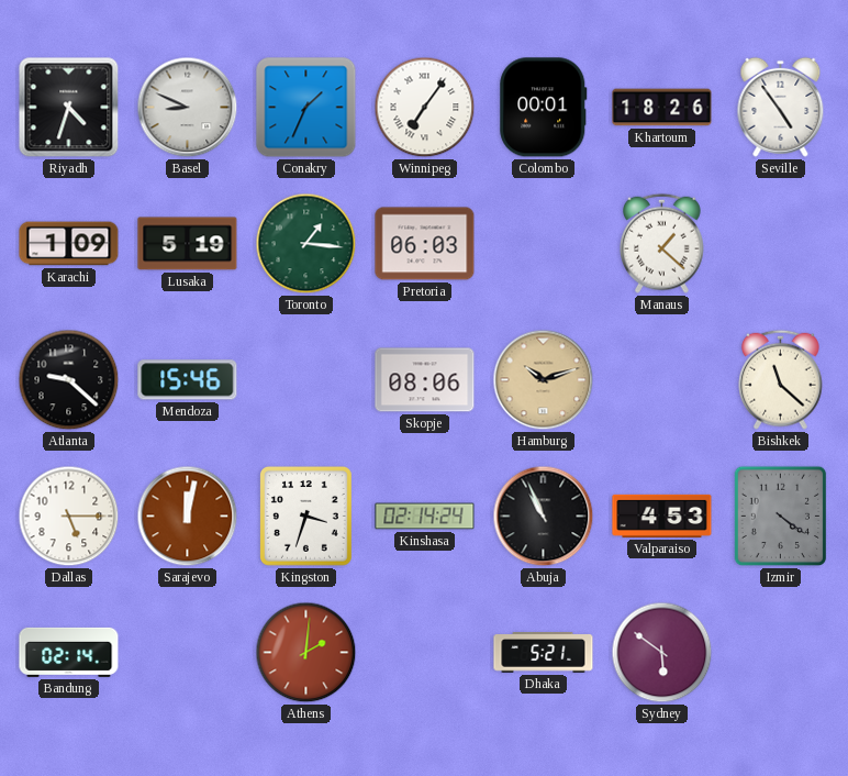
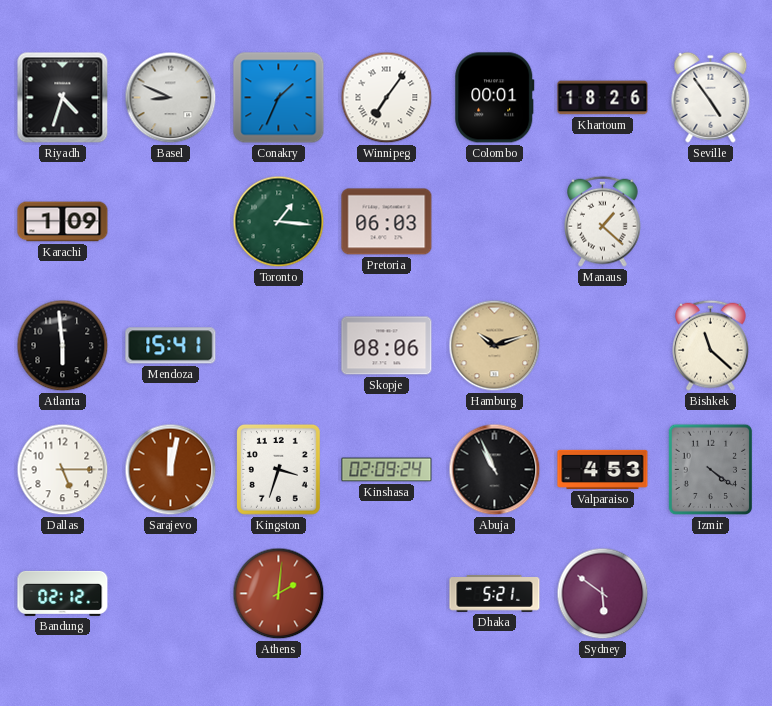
Lusaka: 5:19 -> none
Atlanta: 9:22 -> 5:59
Mendoza: 15:46 -> 15:41
Kinshasa: 02:14 -> 02:09
Bandung: 02:14 -> 02:12
